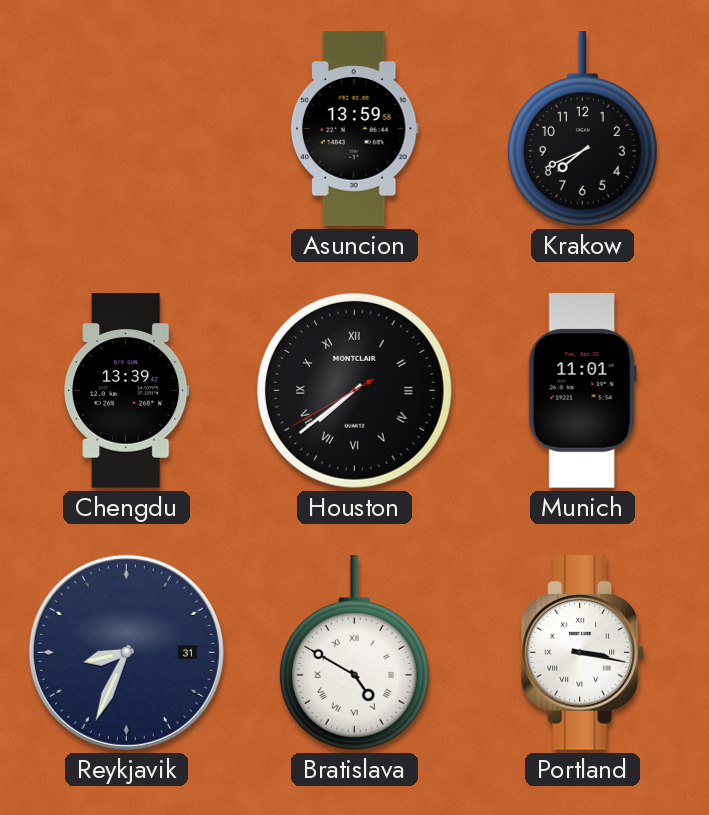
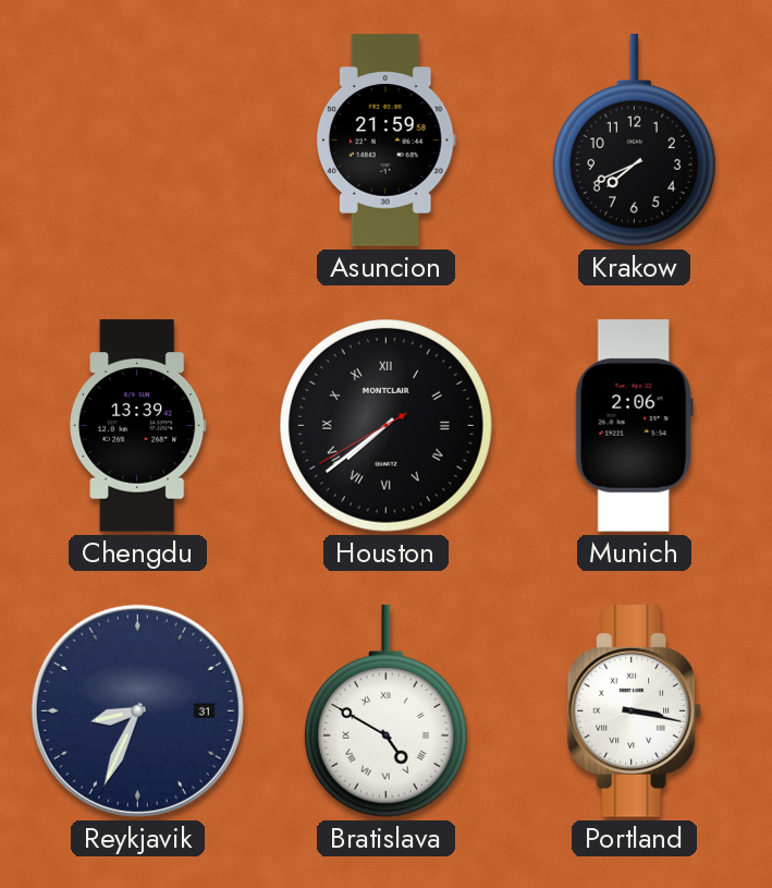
Asuncion: 13:59 -> 21:59
Munich: 11:01 -> 2:06
